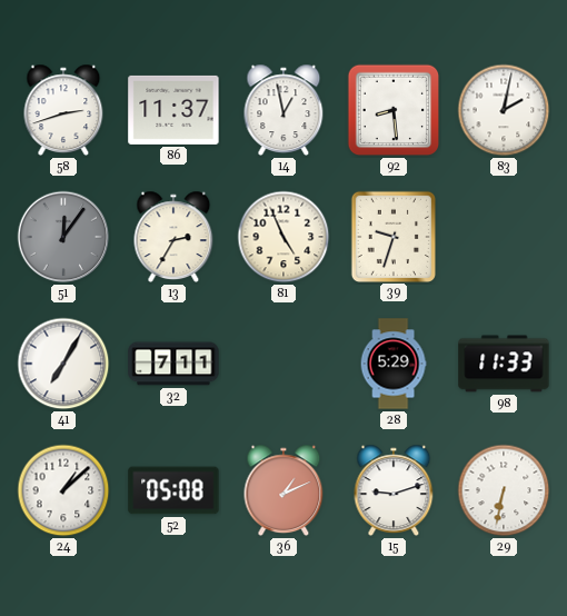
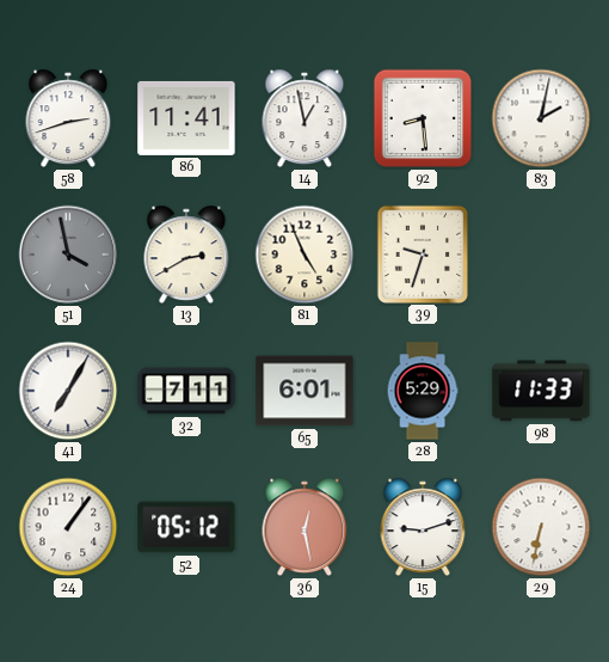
86: 11:37 -> 11:41
51: 12:06 -> 3:58
13: 2:35 -> 2:40
65: none -> 6:01
24: 1:08 -> 1:06
52: 05:08 -> 05:12
36: 1:11 -> 12:28
